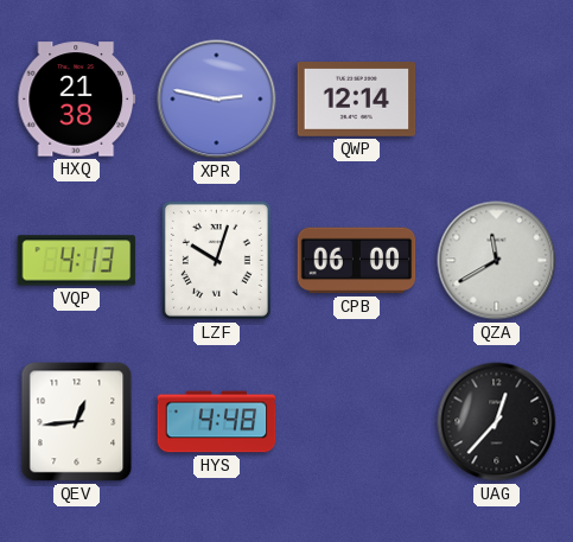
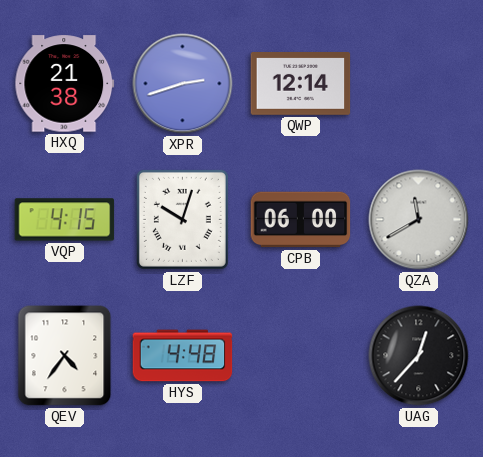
XPR: 2:47 -> 2:42
VQP: 4:13 -> 4:15
QEV: 12:44 -> 4:36
